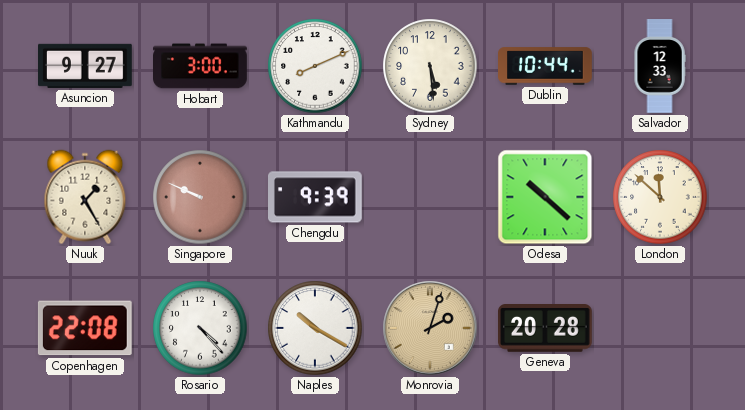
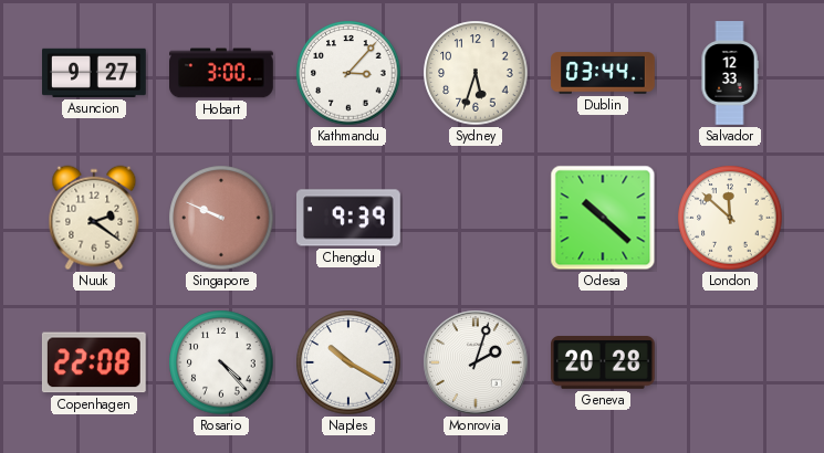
Kathmandu: 8:11 -> 3:07
Sydney: 5:29 -> 5:33
Dublin: 10:44 -> 03:44
Nuuk: 1:25 -> 2:21
Monrovia dial: champagne -> white
